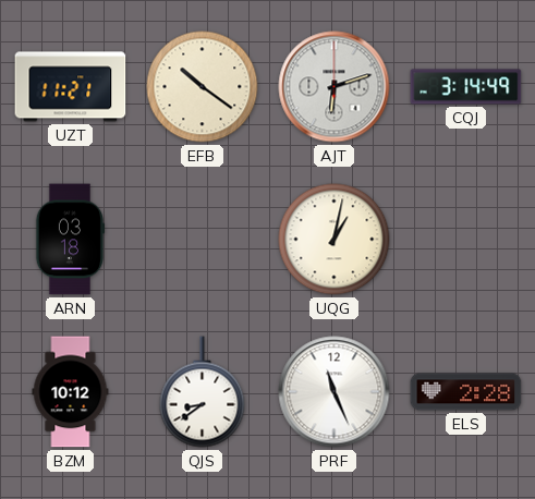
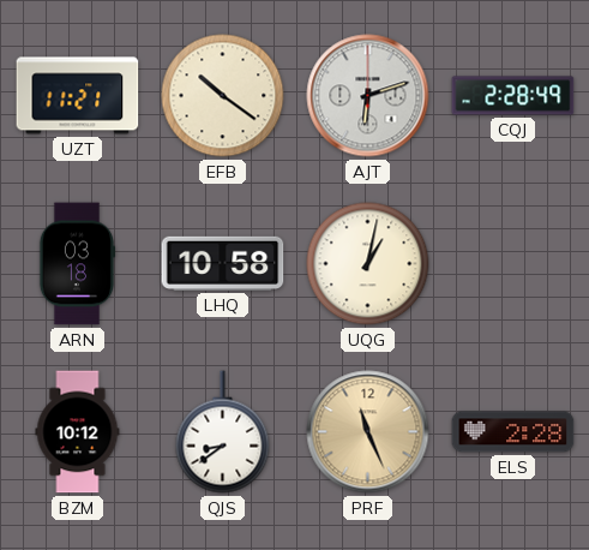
CQJ: 3:14 -> 2:28
LHQ: none -> 10:58
PRF dial: white -> champagne
